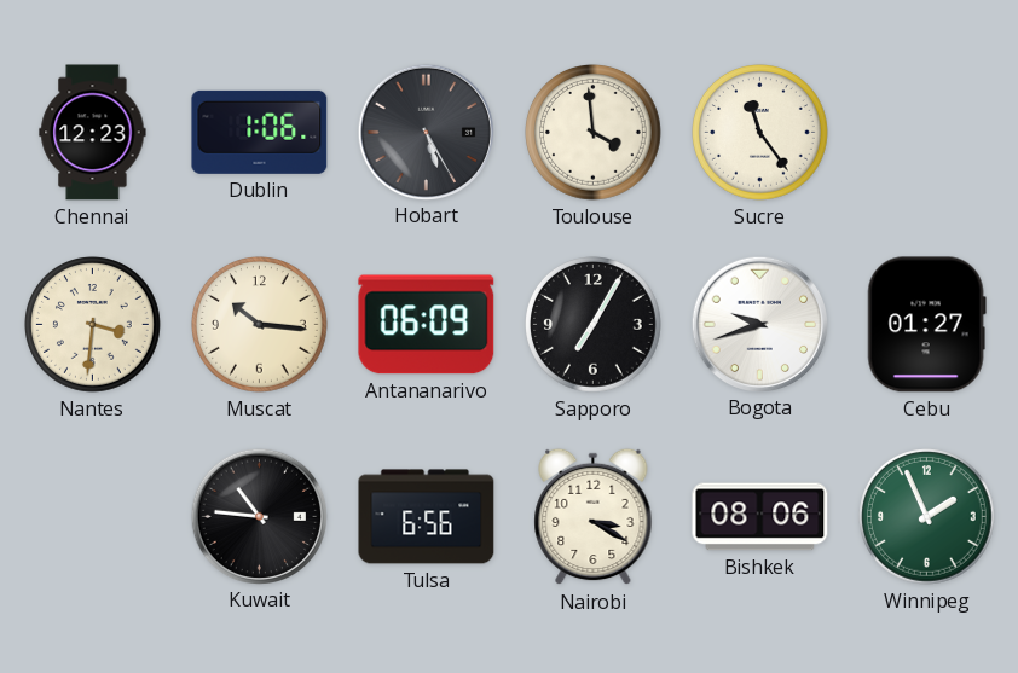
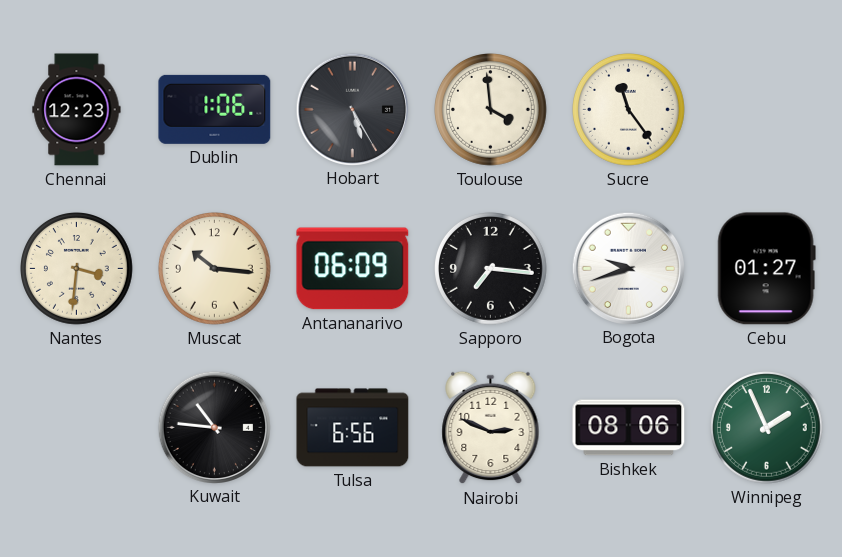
Sapporo: 7:05 -> 7:16
Nairobi: 3:20 -> 2:49
